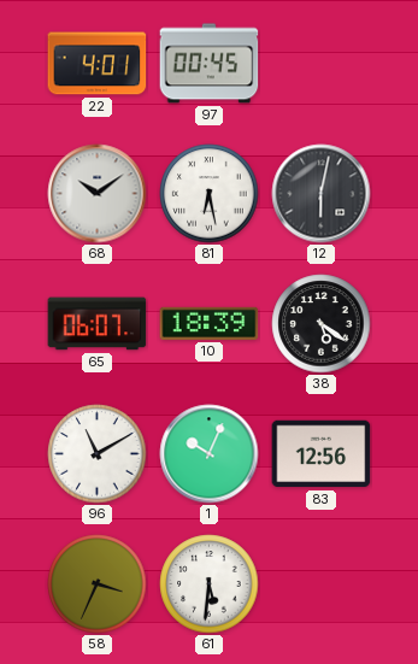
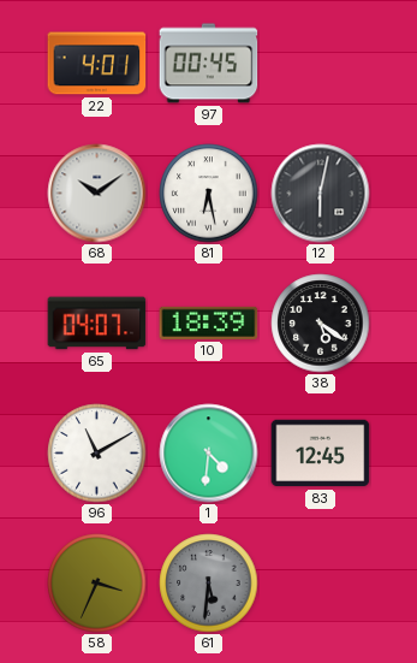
65: 06:07 -> 04:07
1: 10:04 -> 4:31
83: 12:56 -> 12:45
61 dial: white -> grey
